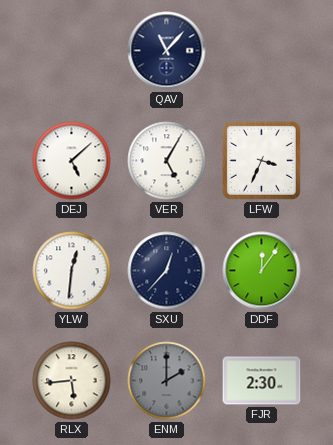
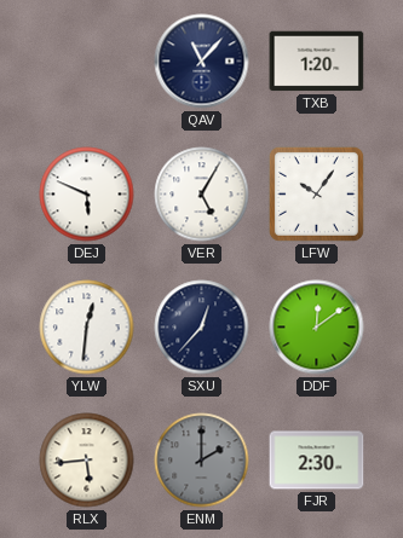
TXB: none -> 1:20
DEJ: 5:08 -> 5:49
LFW: 3:34 -> 10:06
DDF: 12:06 -> 12:09
